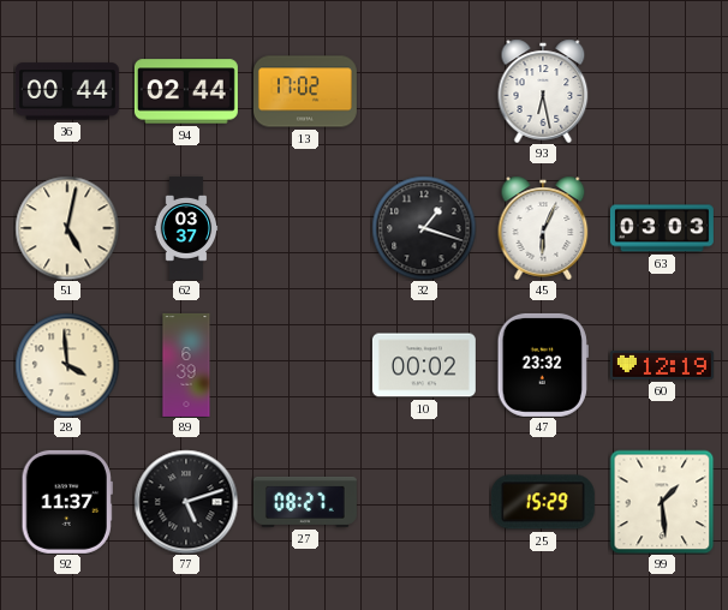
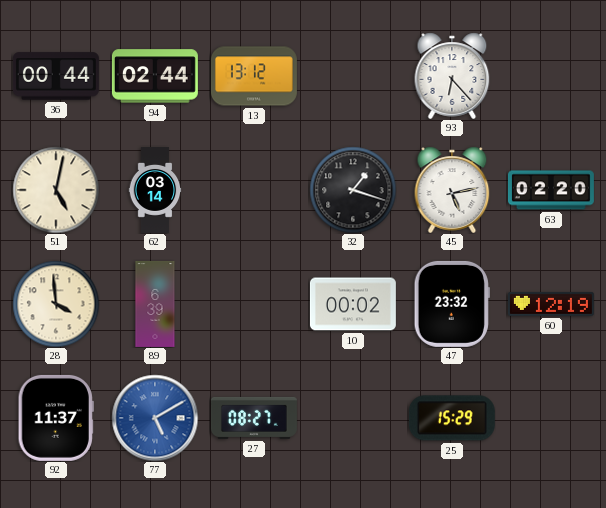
13: 17:02 -> 13:12
93: 6:28 -> 6:23
62: 03:37 -> 03:14
45: 6:04 -> 5:13
63: 03:03 -> 02:20
77: 5:12 -> 5:10
77 dial: black -> blue
99: 1:29 -> none
